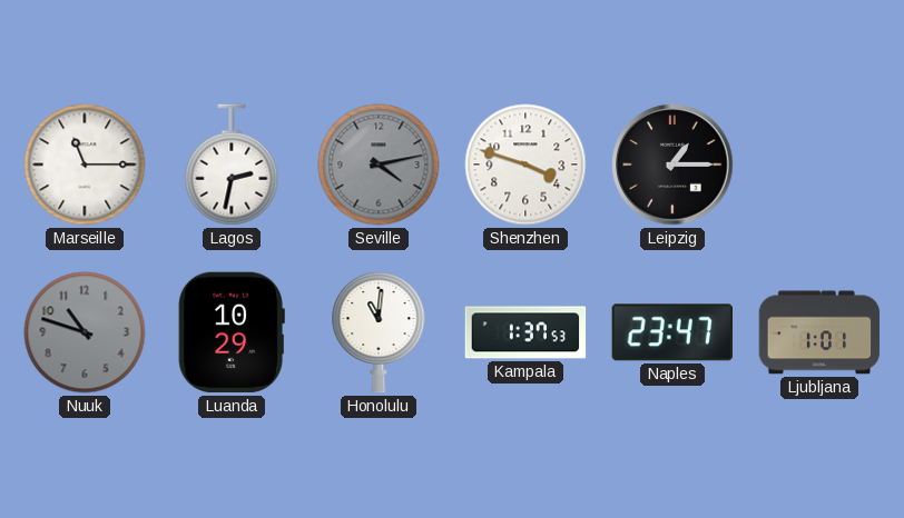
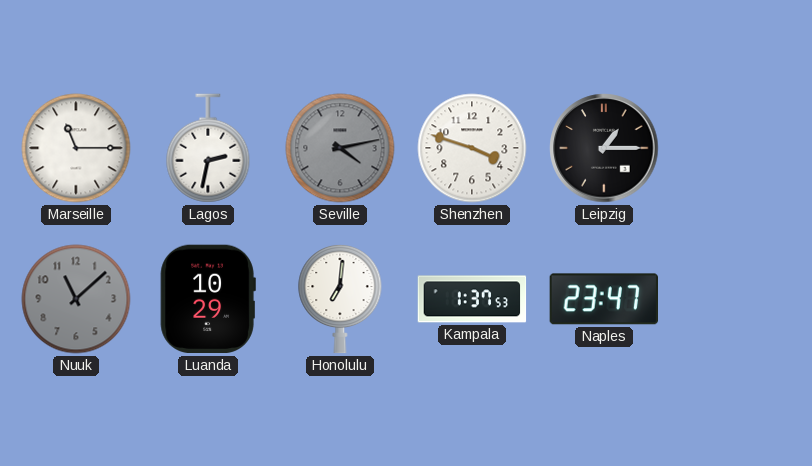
Nuuk: 10:48 -> 11:08
Honolulu: 11:01 -> 7:01
Ljubljana: 1:01 -> none
